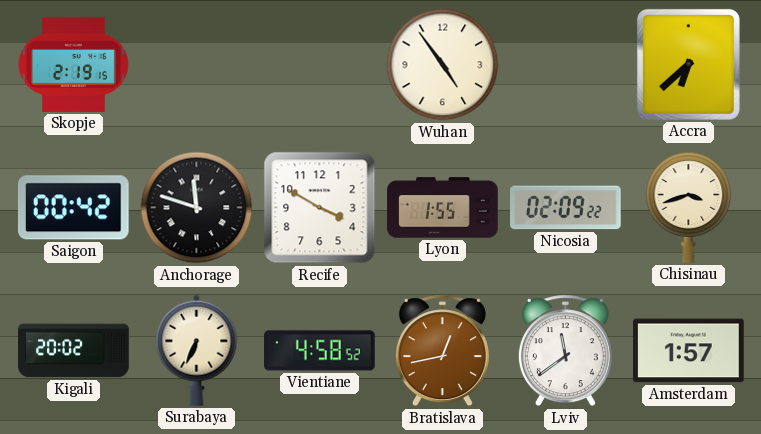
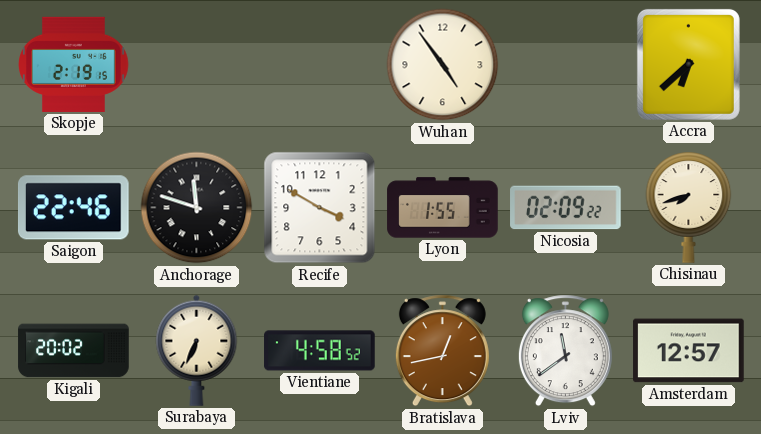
Saigon: 00:42 -> 22:46
Chisinau: 3:42 -> 7:42
Amsterdam: 1:57 -> 12:57
